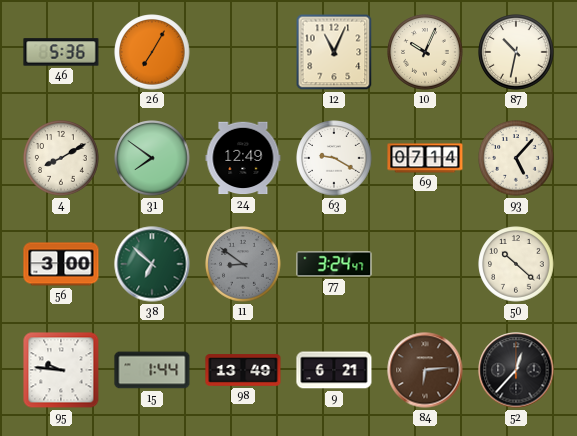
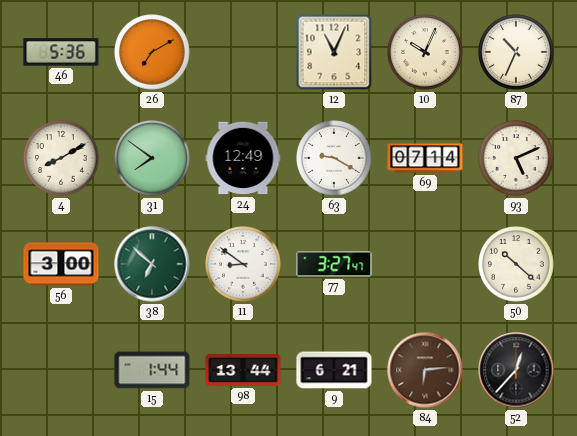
26: 7:05 -> 7:10
87: 10:32 -> 10:34
93: 5:07 -> 5:11
11 dial: grey -> white
77: 3:24 -> 3:27
95: 9:46 -> none
98: 13:49 -> 13:44
